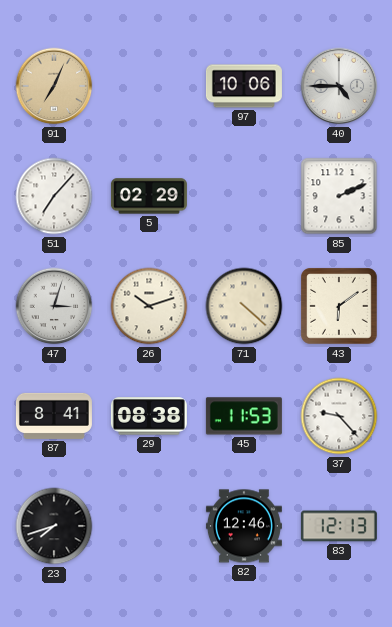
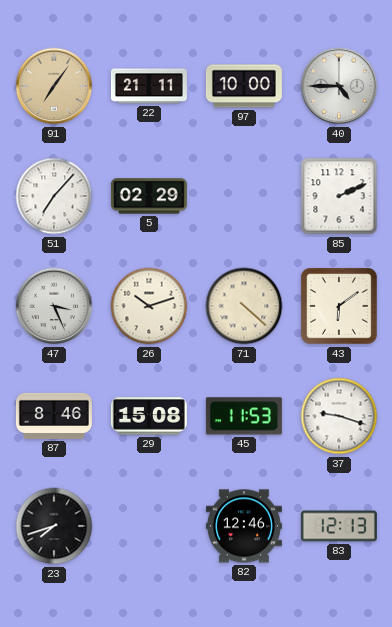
91: 7:04 -> 7:06
22: none -> 21:11
97: 10:06 -> 10:00
47: 3:03 -> 3:26
87: 8:41 -> 8:46
29: 08:38 -> 15:08
37: 9:23 -> 9:18
